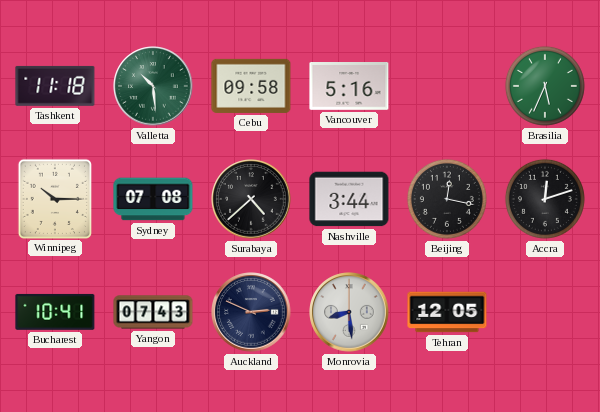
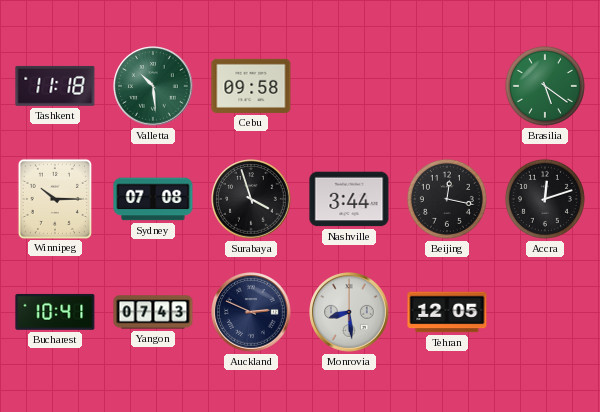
Vancouver: 5:16 -> none
Brasilia: 5:34 -> 5:21
Surabaya: 4:38 -> 3:57
